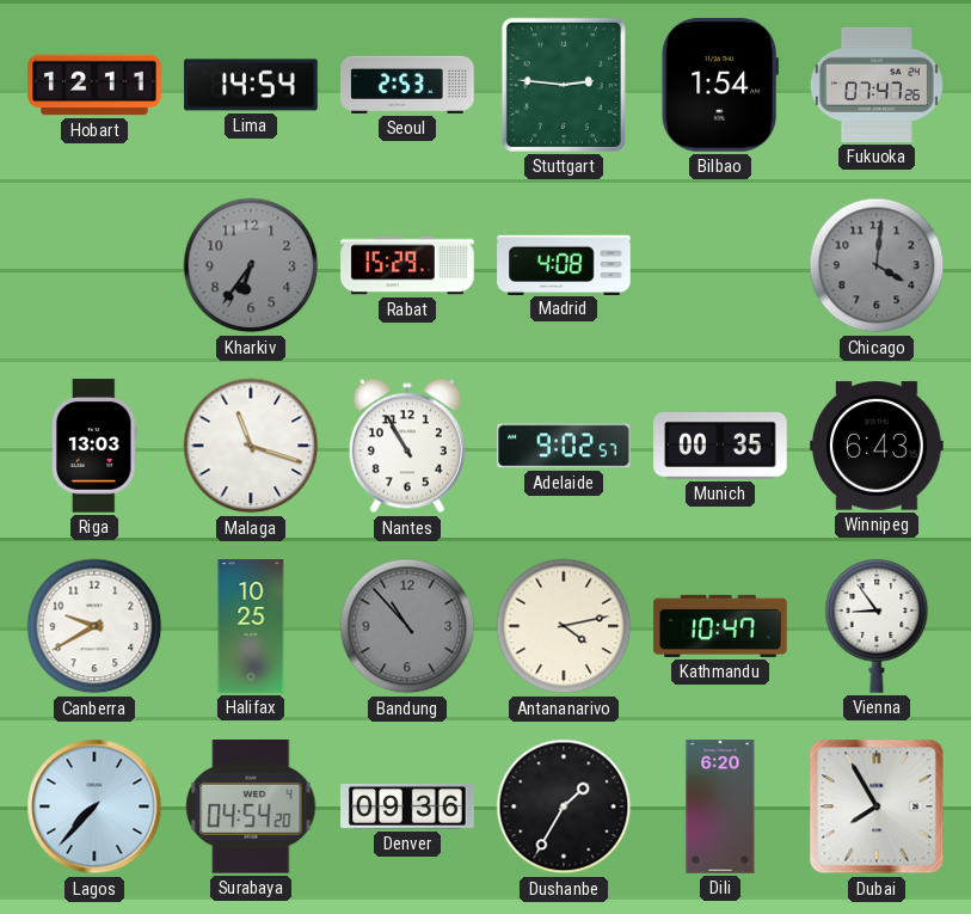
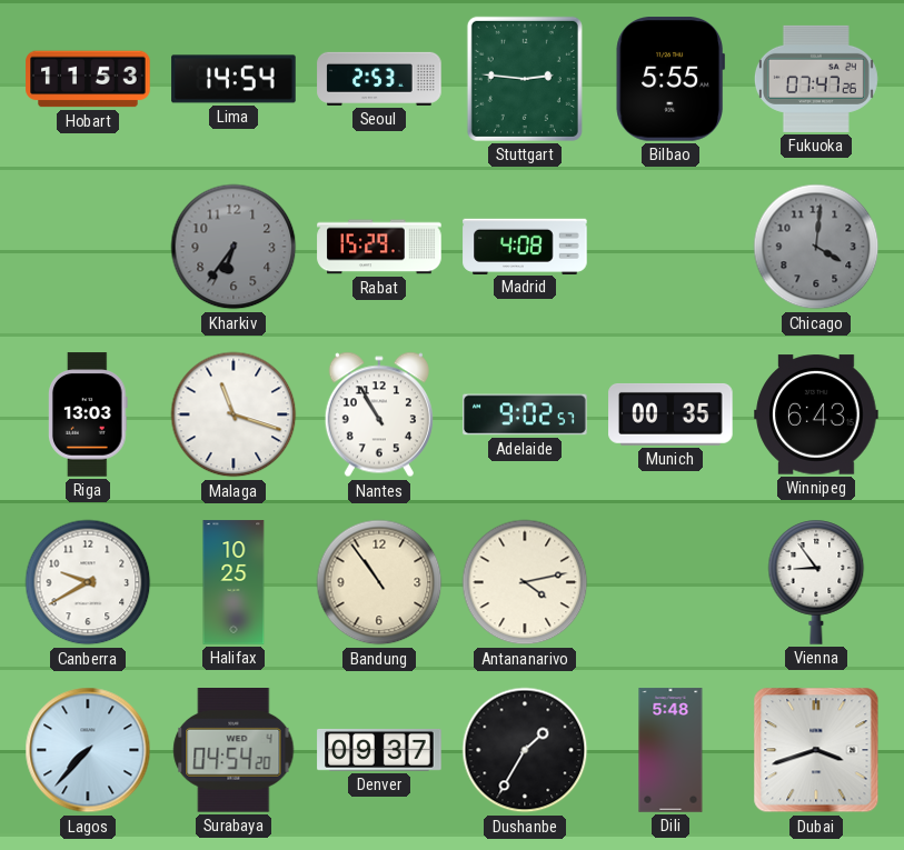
Hobart: 12:11 -> 11:53
Bilbao: 1:54 -> 5:55
Bandung: 10:53 -> 10:54
Bandung dial: grey -> cream
Kathmandu: 10:47 -> none
Denver: 09:36 -> 09:37
Dili: 6:20 -> 5:48
Dubai: 7:55 -> 3:42
